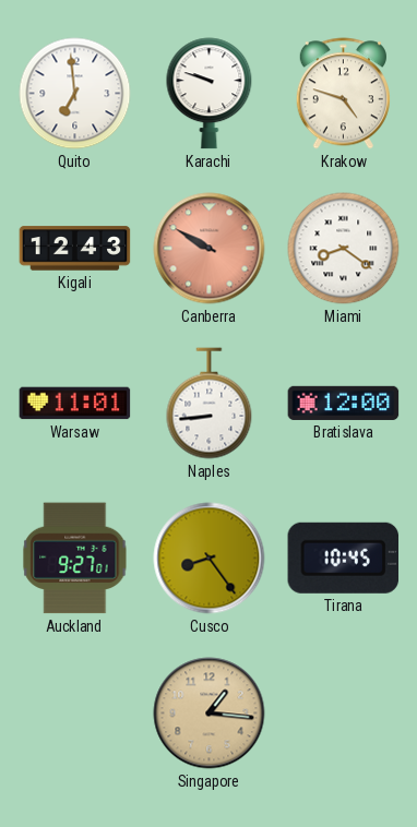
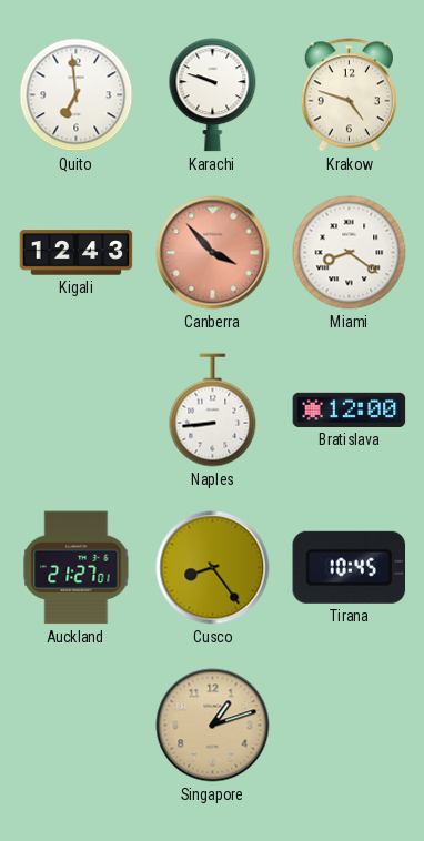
Canberra: 9:50 -> 3:53
Warsaw: 11:01 -> none
Auckland: 9:27 -> 21:27
Singapore: 1:16 -> 1:12
